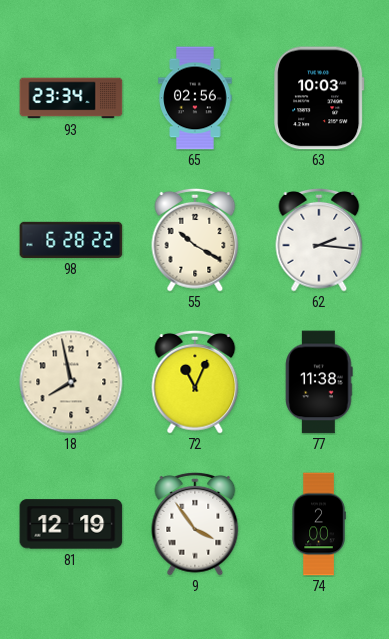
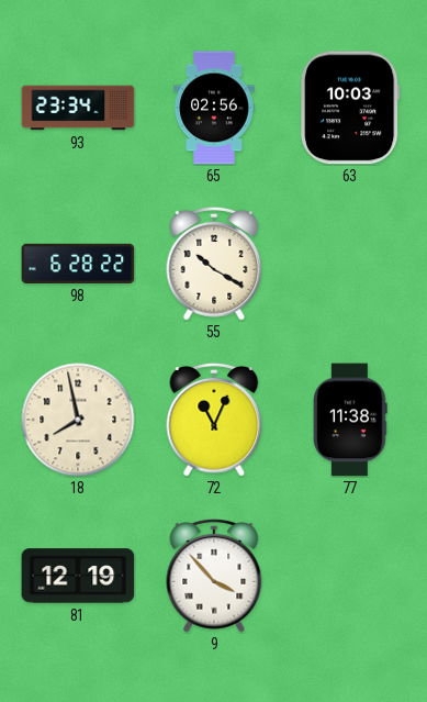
62: 2:16 -> none
9: 3:54 -> 3:53
74: 2:00 -> none
